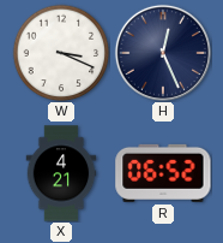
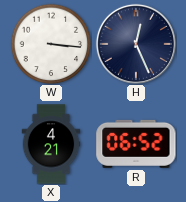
W: 3:19 -> 3:16
